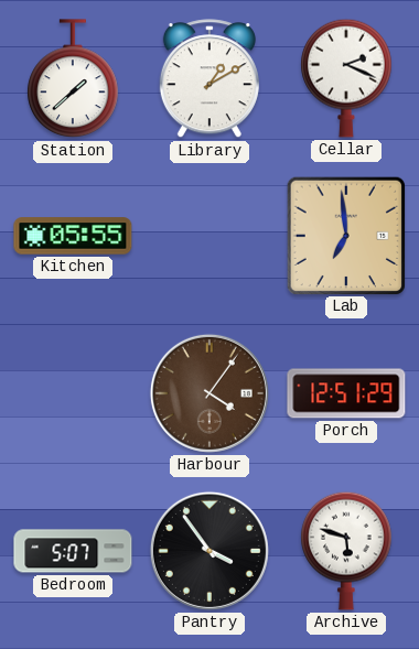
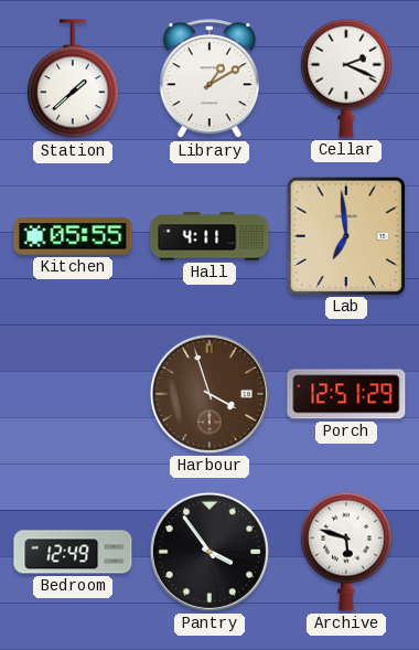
Hall: none -> 4:11
Harbour: 4:06 -> 3:57
Bedroom: 5:07 -> 12:49
